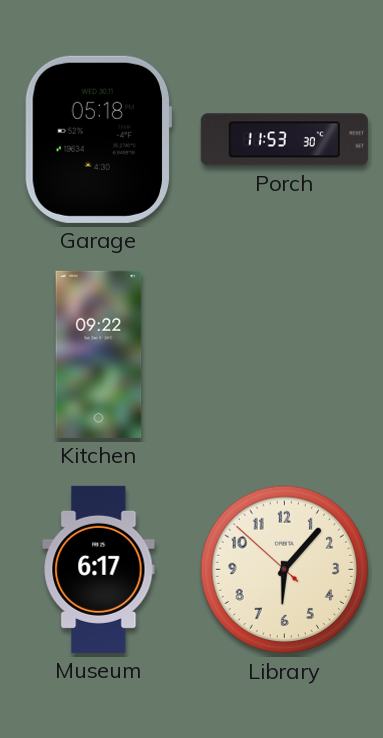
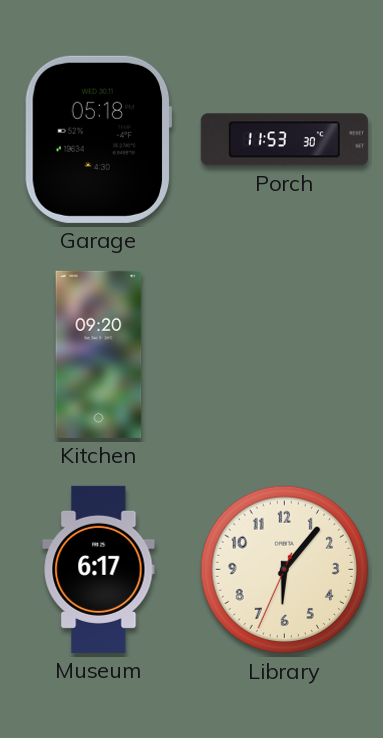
Kitchen: 09:22 -> 09:20
Library: 6:06:52 -> 6:06:34
